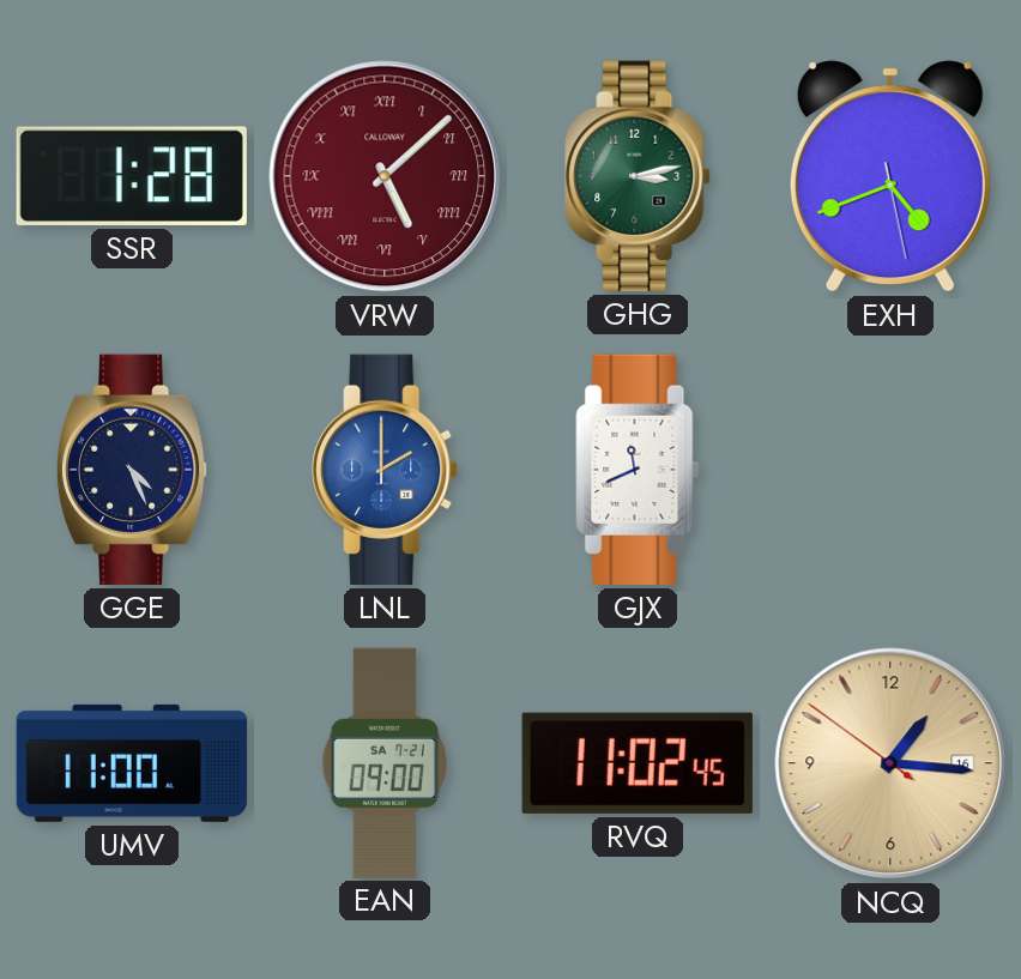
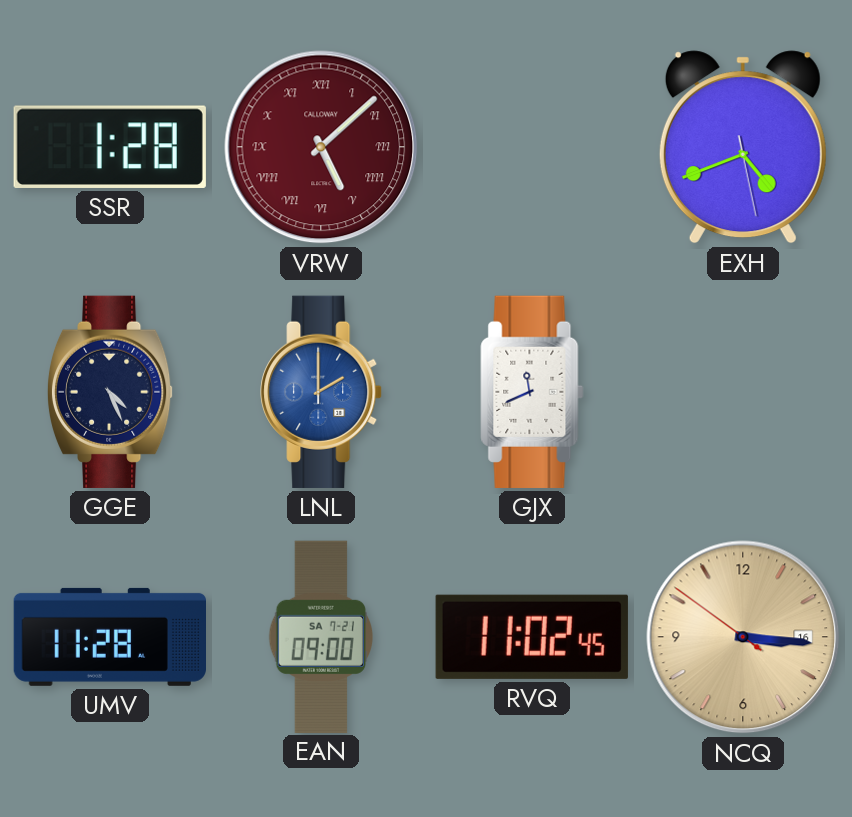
GHG: 3:13 -> none
UMV: 11:00 -> 11:28
NCQ: 1:15 -> 3:15
